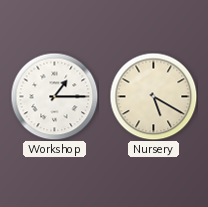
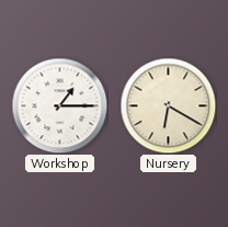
Nursery: 5:20 -> 6:20
